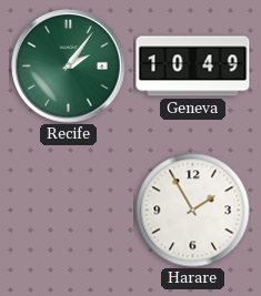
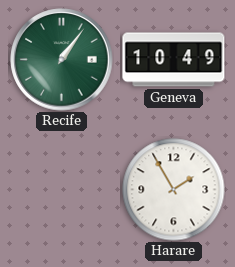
Recife: 2:06 -> 1:06
